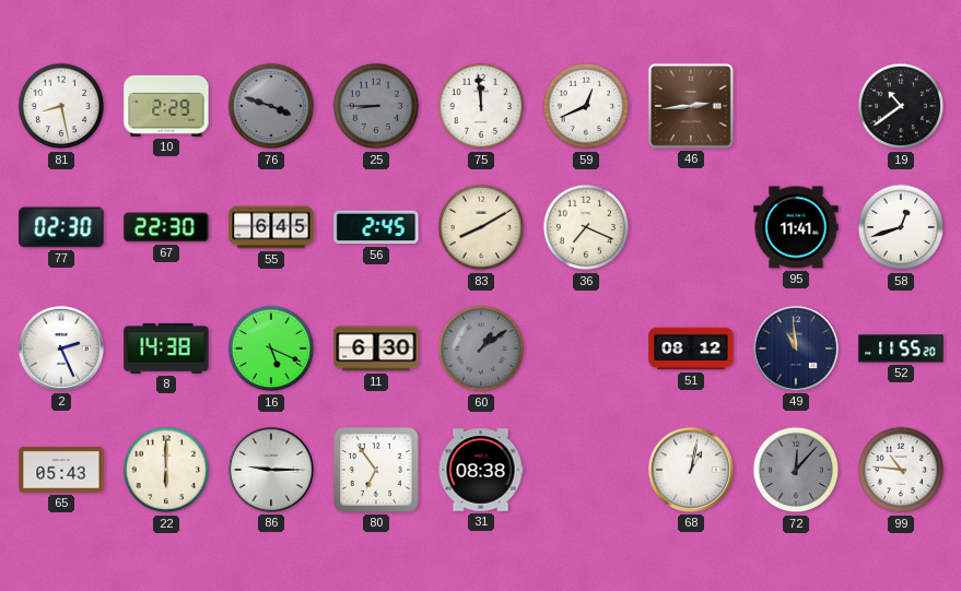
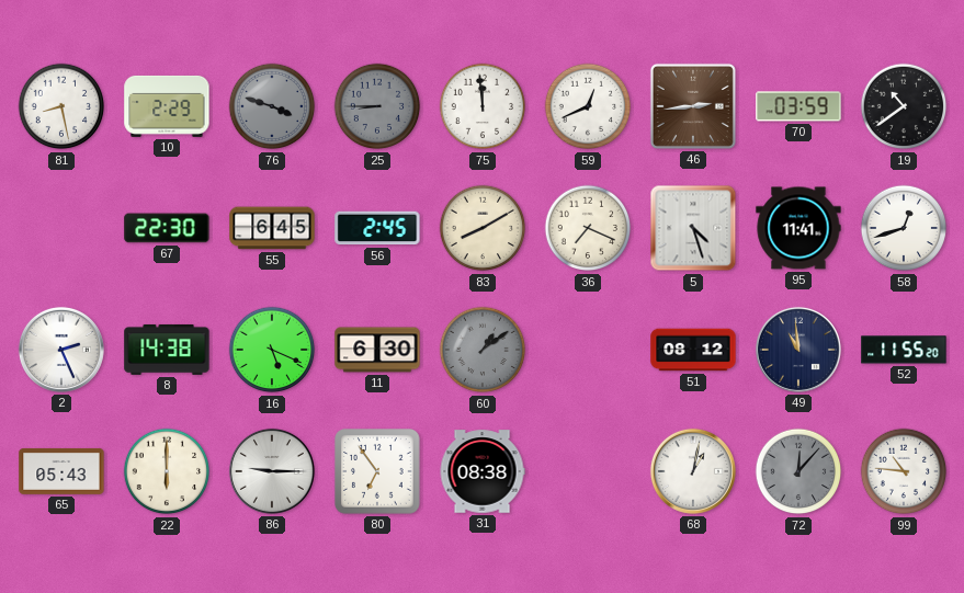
70: none -> 03:59
77: 02:30 -> none
5: none -> 4:27
